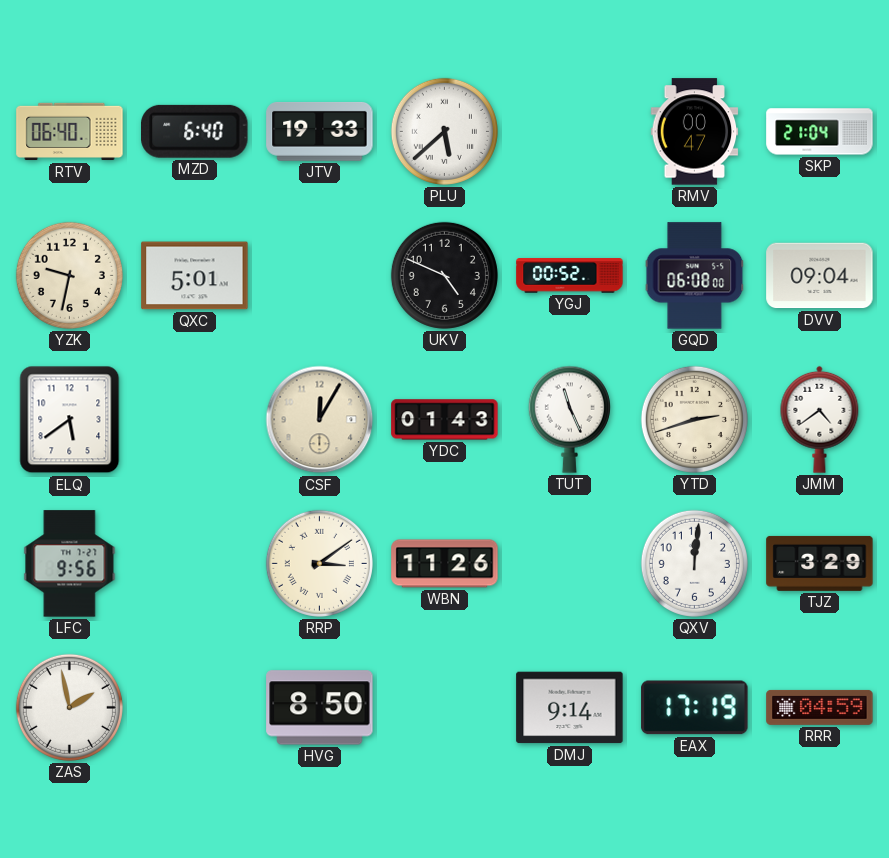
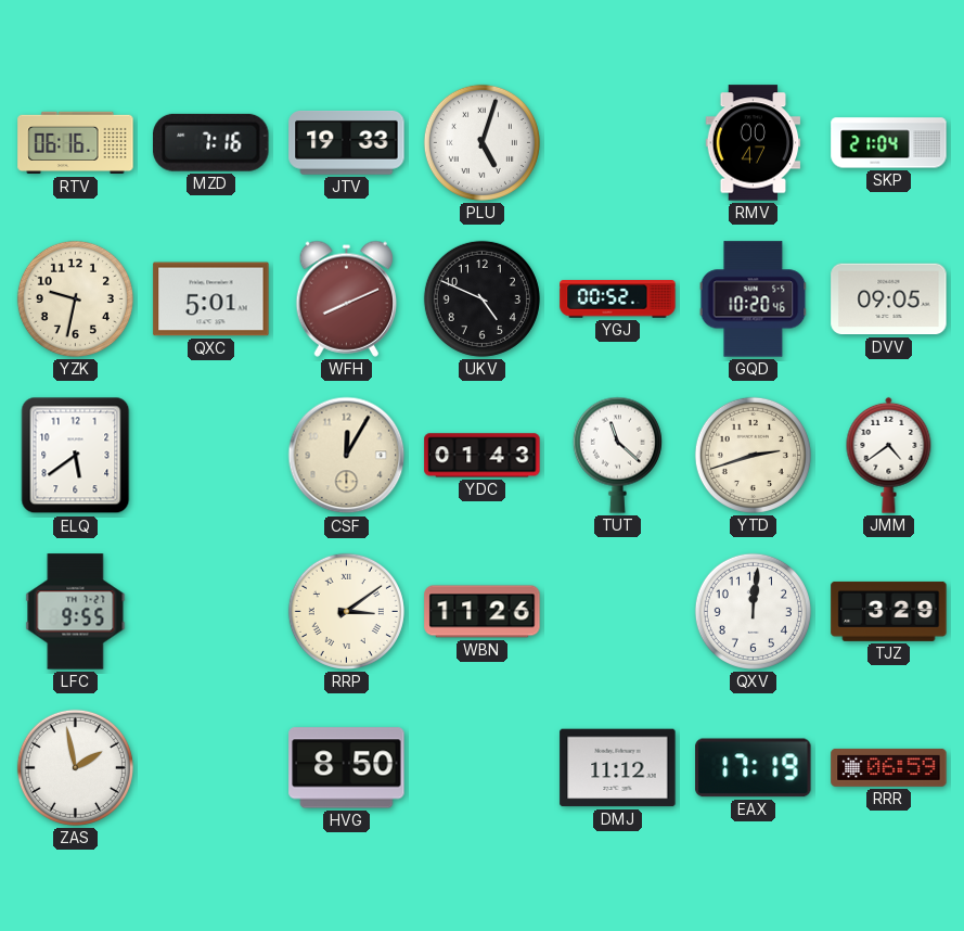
RTV: 06:40 -> 06:16
MZD: 6:40 -> 7:16
PLU: 5:38 -> 5:03
WFH: none -> 8:11
GQD: 06:08 -> 10:20
DVV: 09:04 -> 09:05
TUT: 11:26 -> 11:22
LFC: 9:56 -> 9:55
DMJ: 9:14 -> 11:12
RRR: 04:59 -> 06:59
